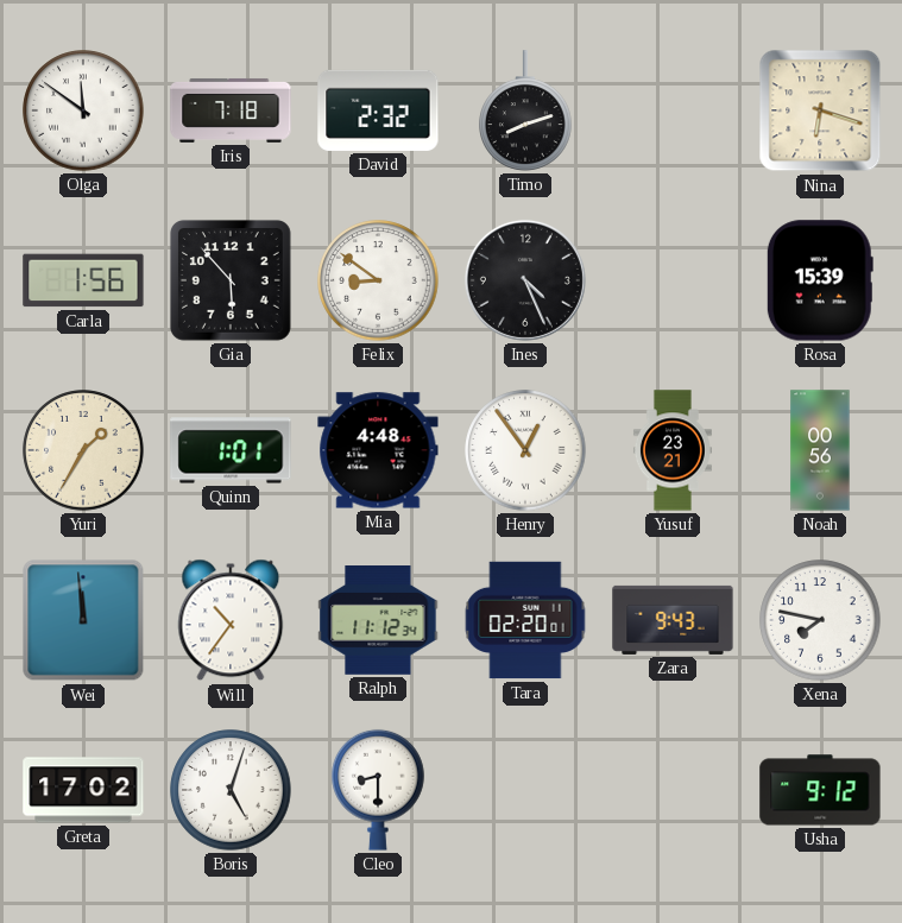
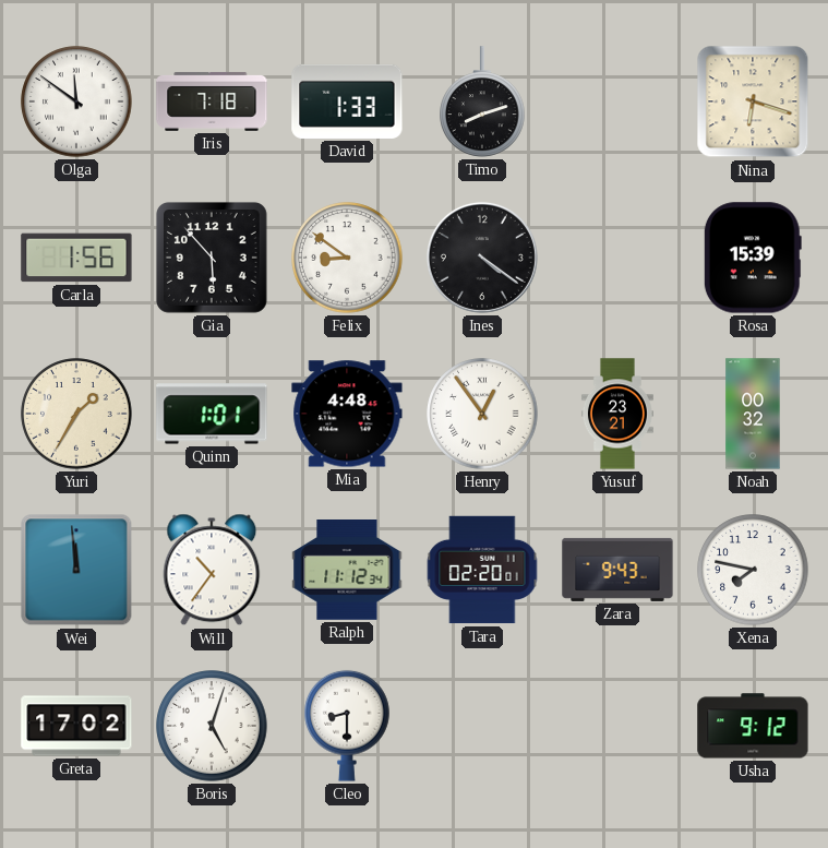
David: 2:32 -> 1:33
Ines: 4:26 -> 4:21
Noah: 00:56 -> 00:32
